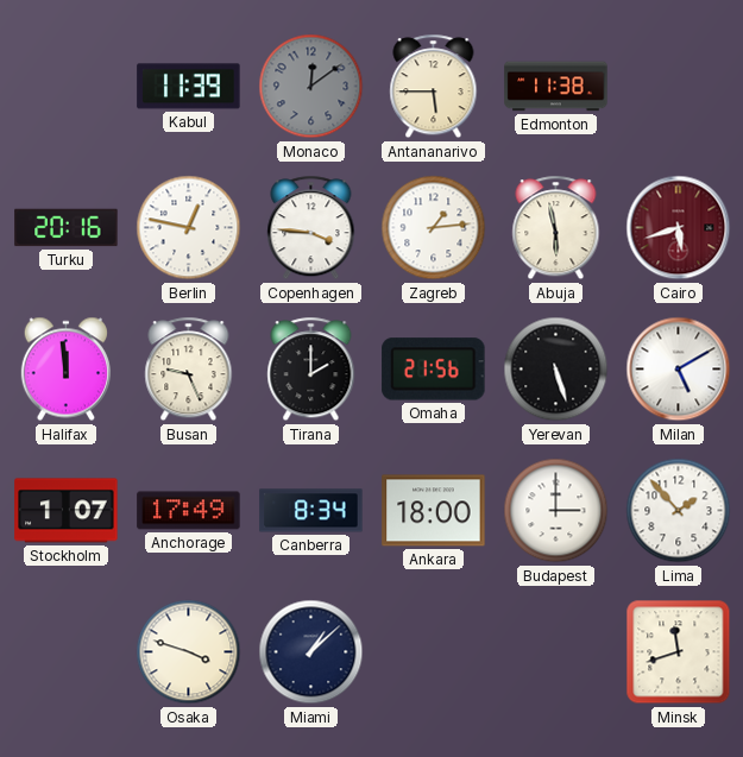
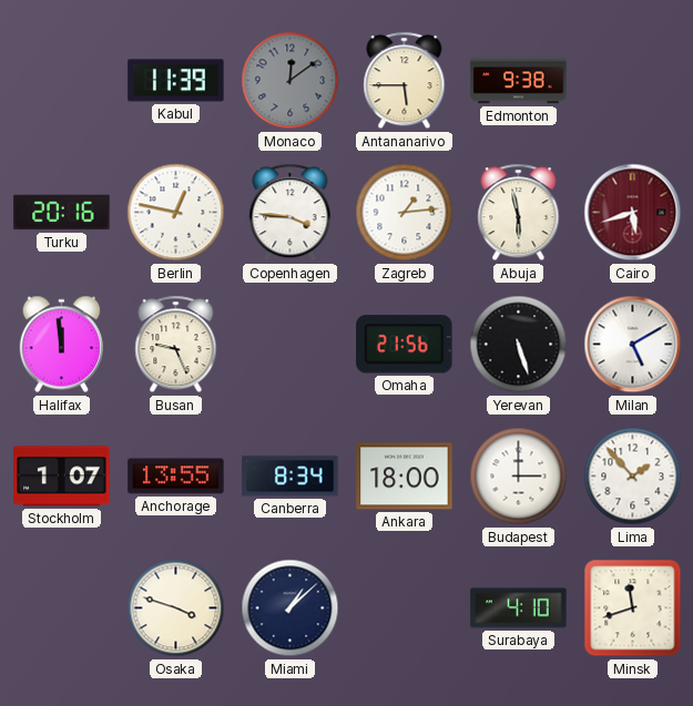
Edmonton: 11:38 -> 9:38
Tirana: 2:00 -> none
Anchorage: 17:49 -> 13:55
Surabaya: none -> 4:10
